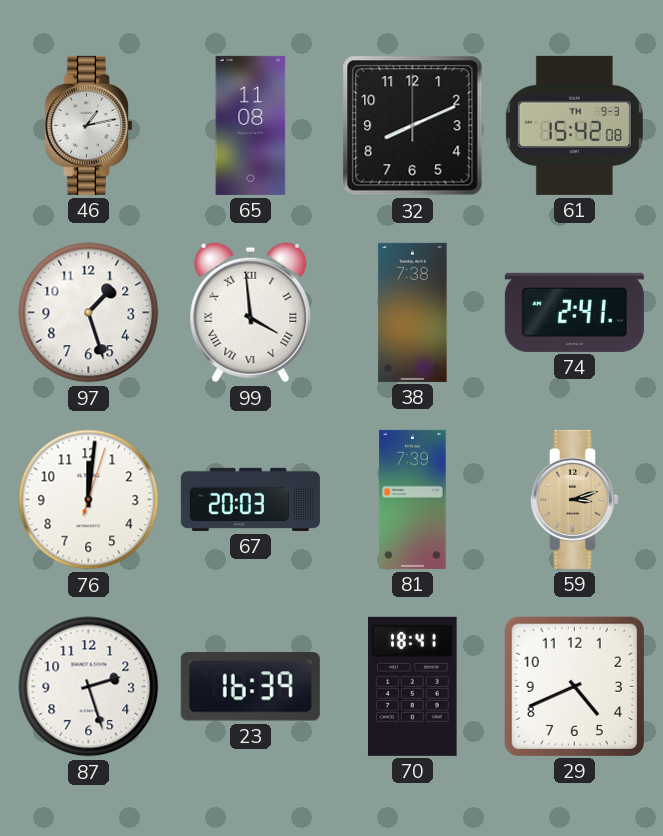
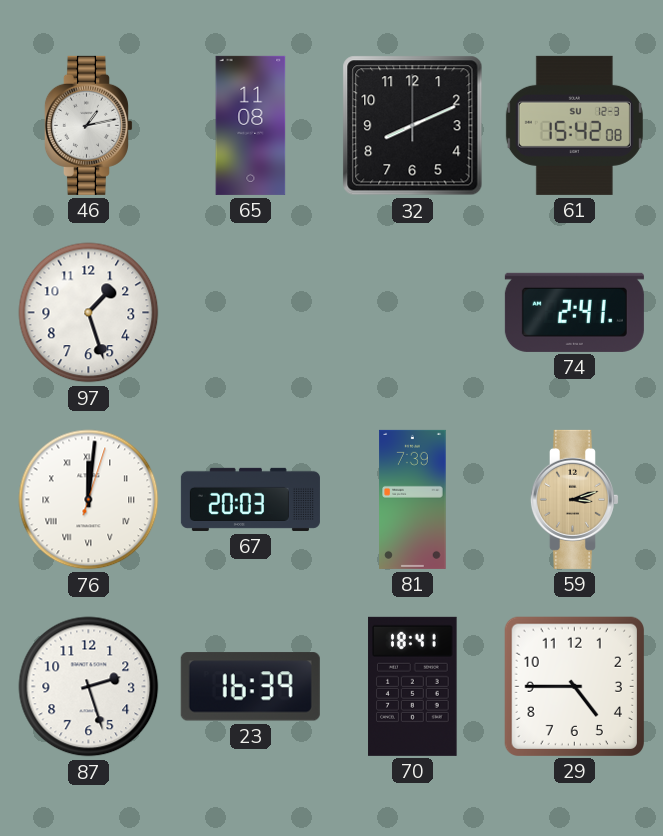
61 date: TH 9-3 -> SU 12-3
99: 3:59 -> none
38: 7:38 -> none
76 numerals: Arabic -> Roman
29: 4:41 -> 4:45
